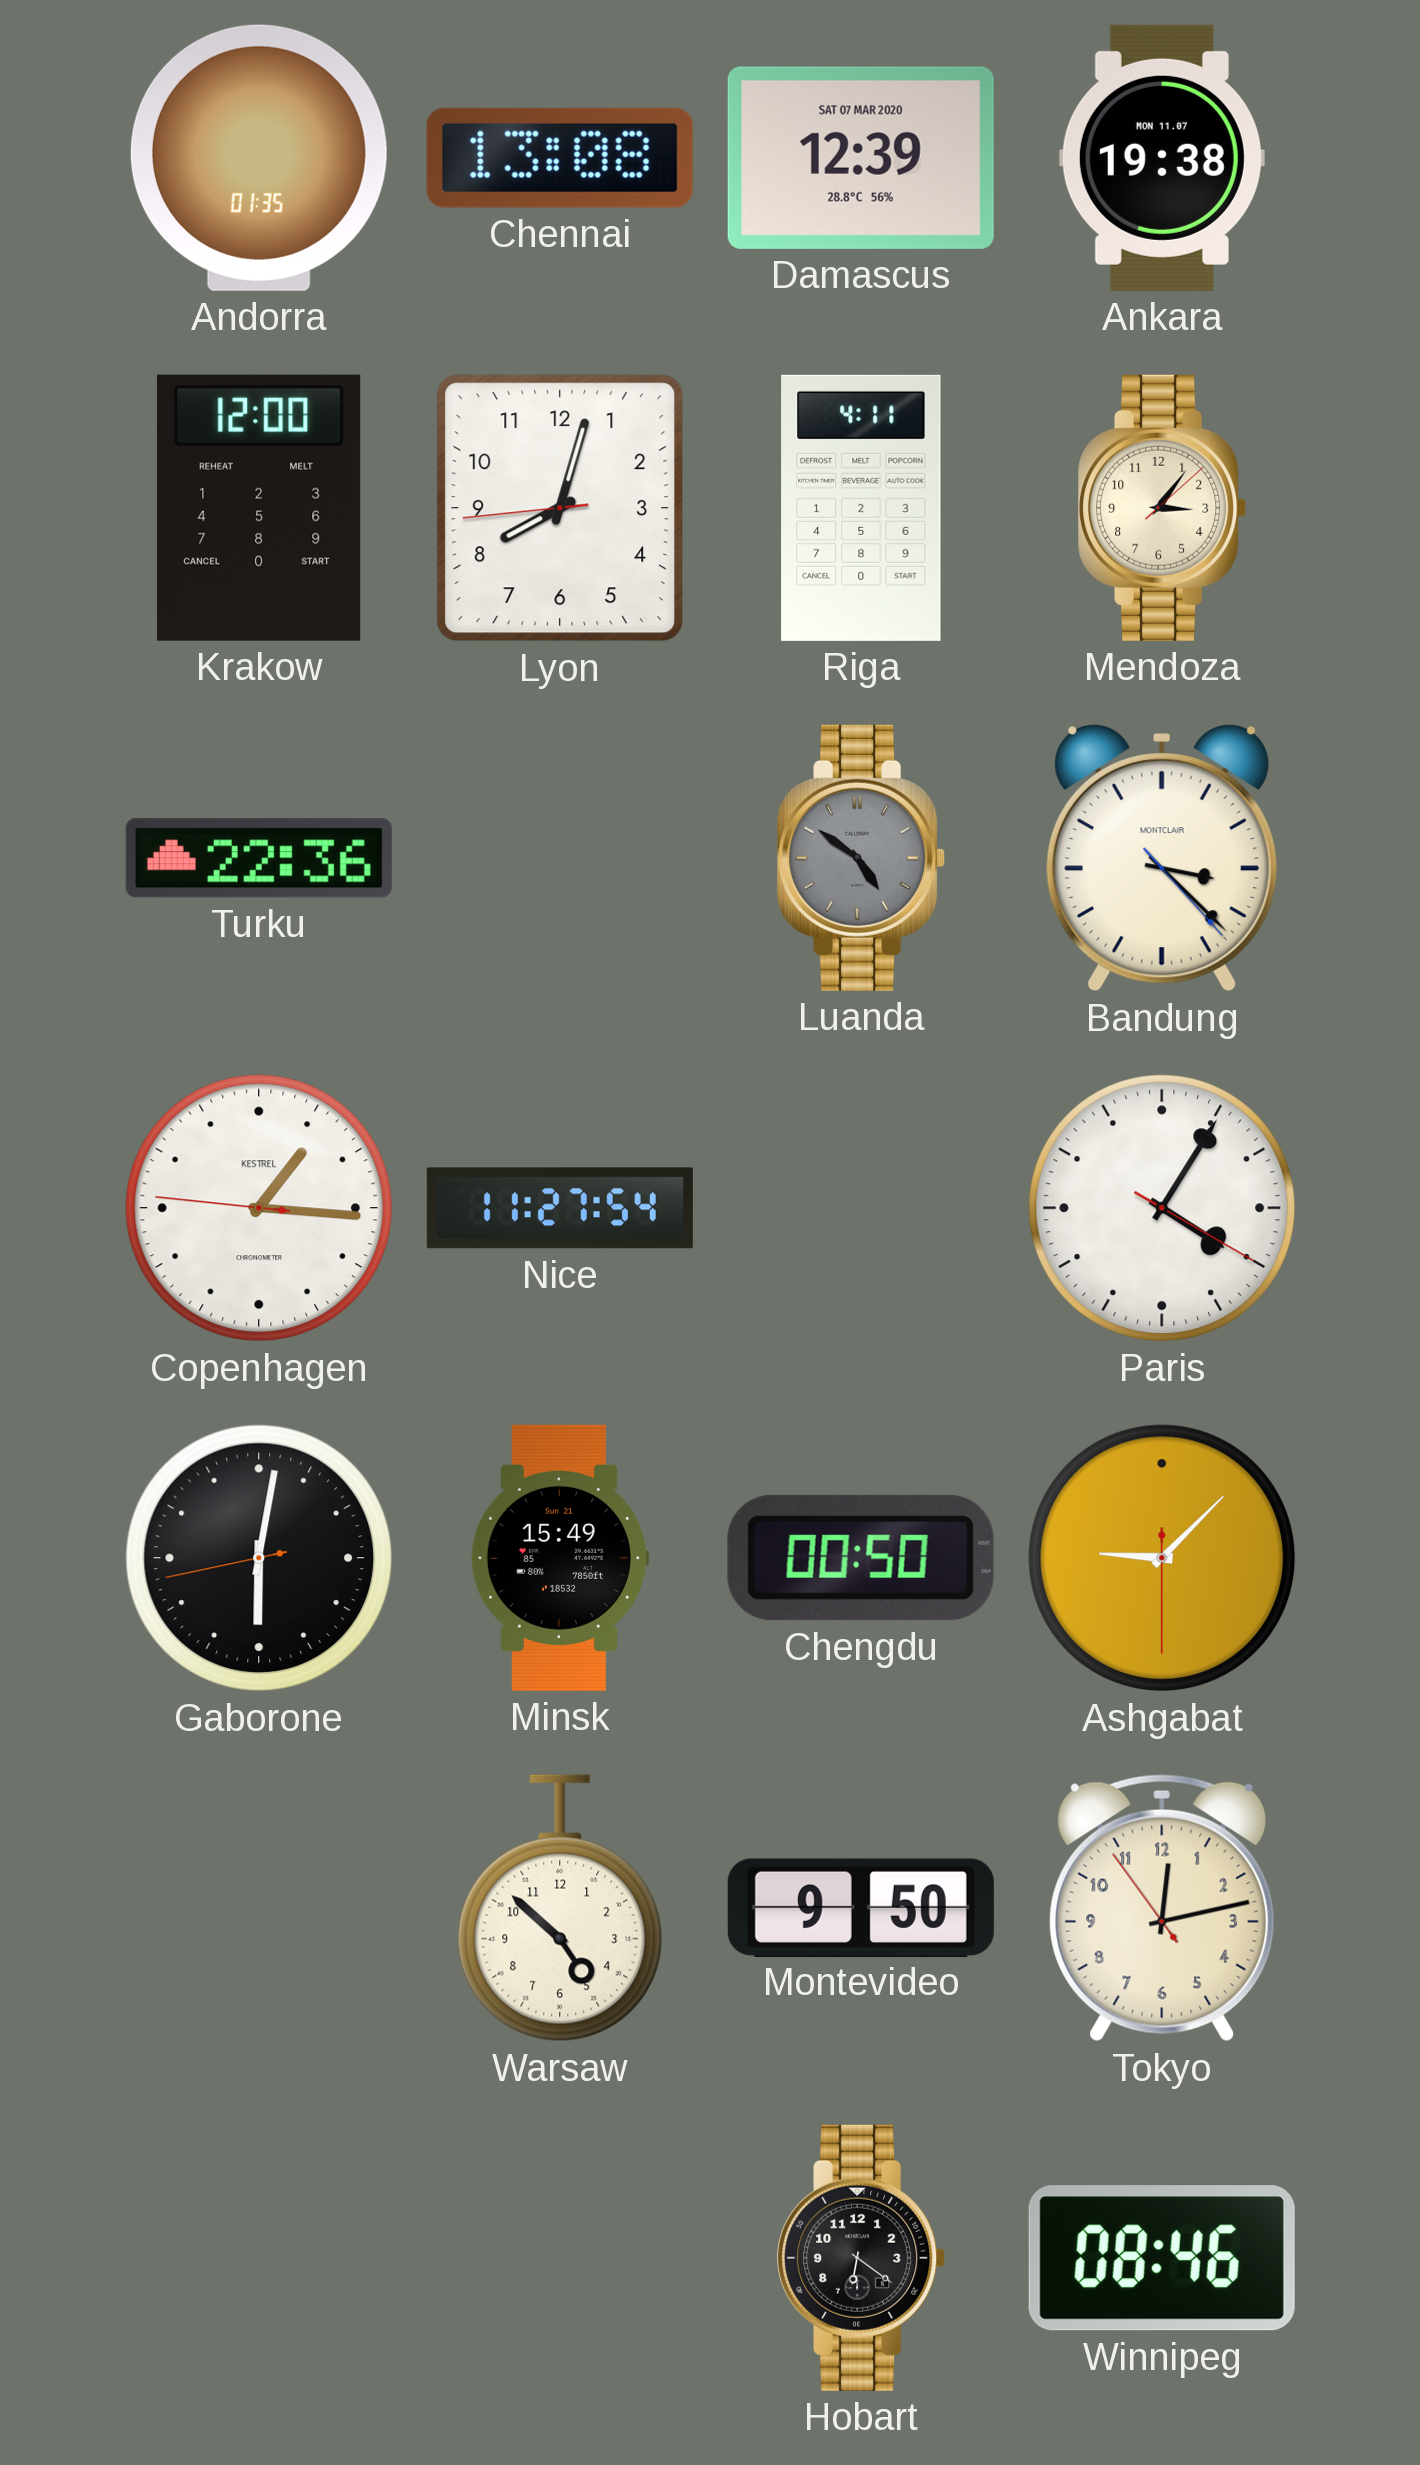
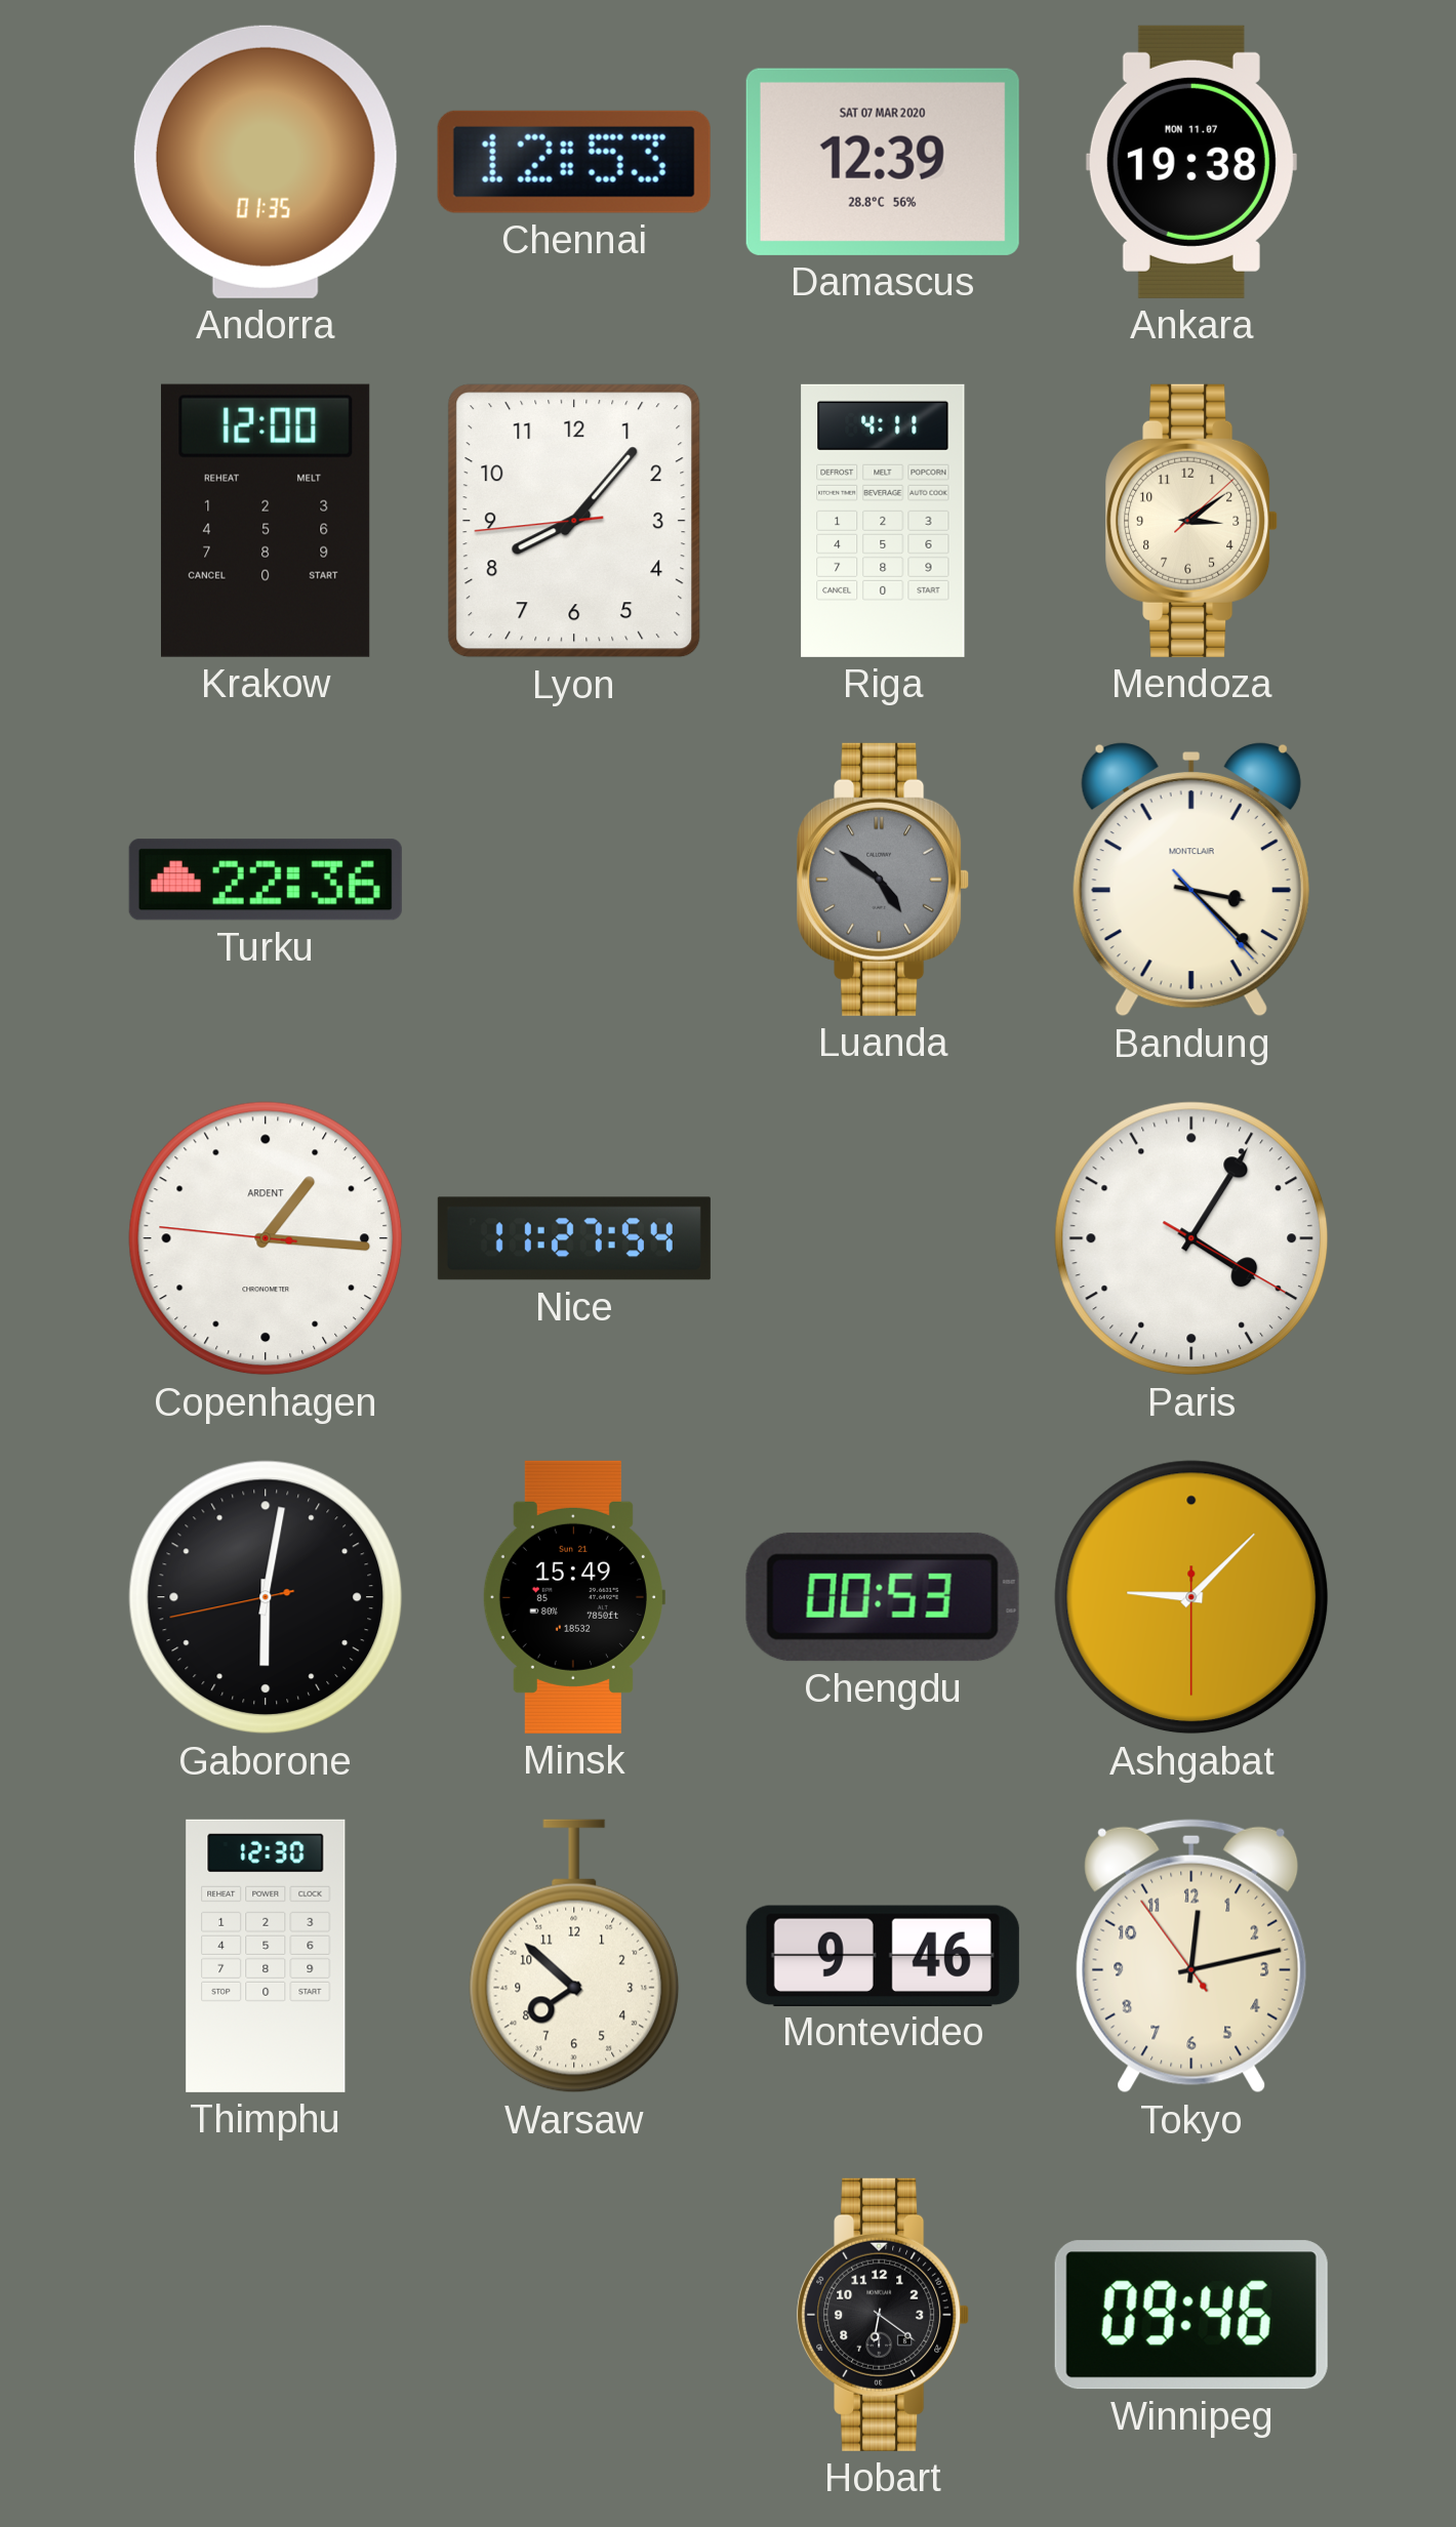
Chennai: 13:08 -> 12:53
Lyon: 8:02 -> 8:06
Mendoza: 3:06 -> 3:09
Copenhagen brand: KESTREL -> ARDENT
Chengdu: 00:50 -> 00:53
Thimphu: none -> 12:30
Warsaw: 4:52 -> 7:52
Montevideo: 9:50 -> 9:46
Winnipeg: 08:46 -> 09:46
